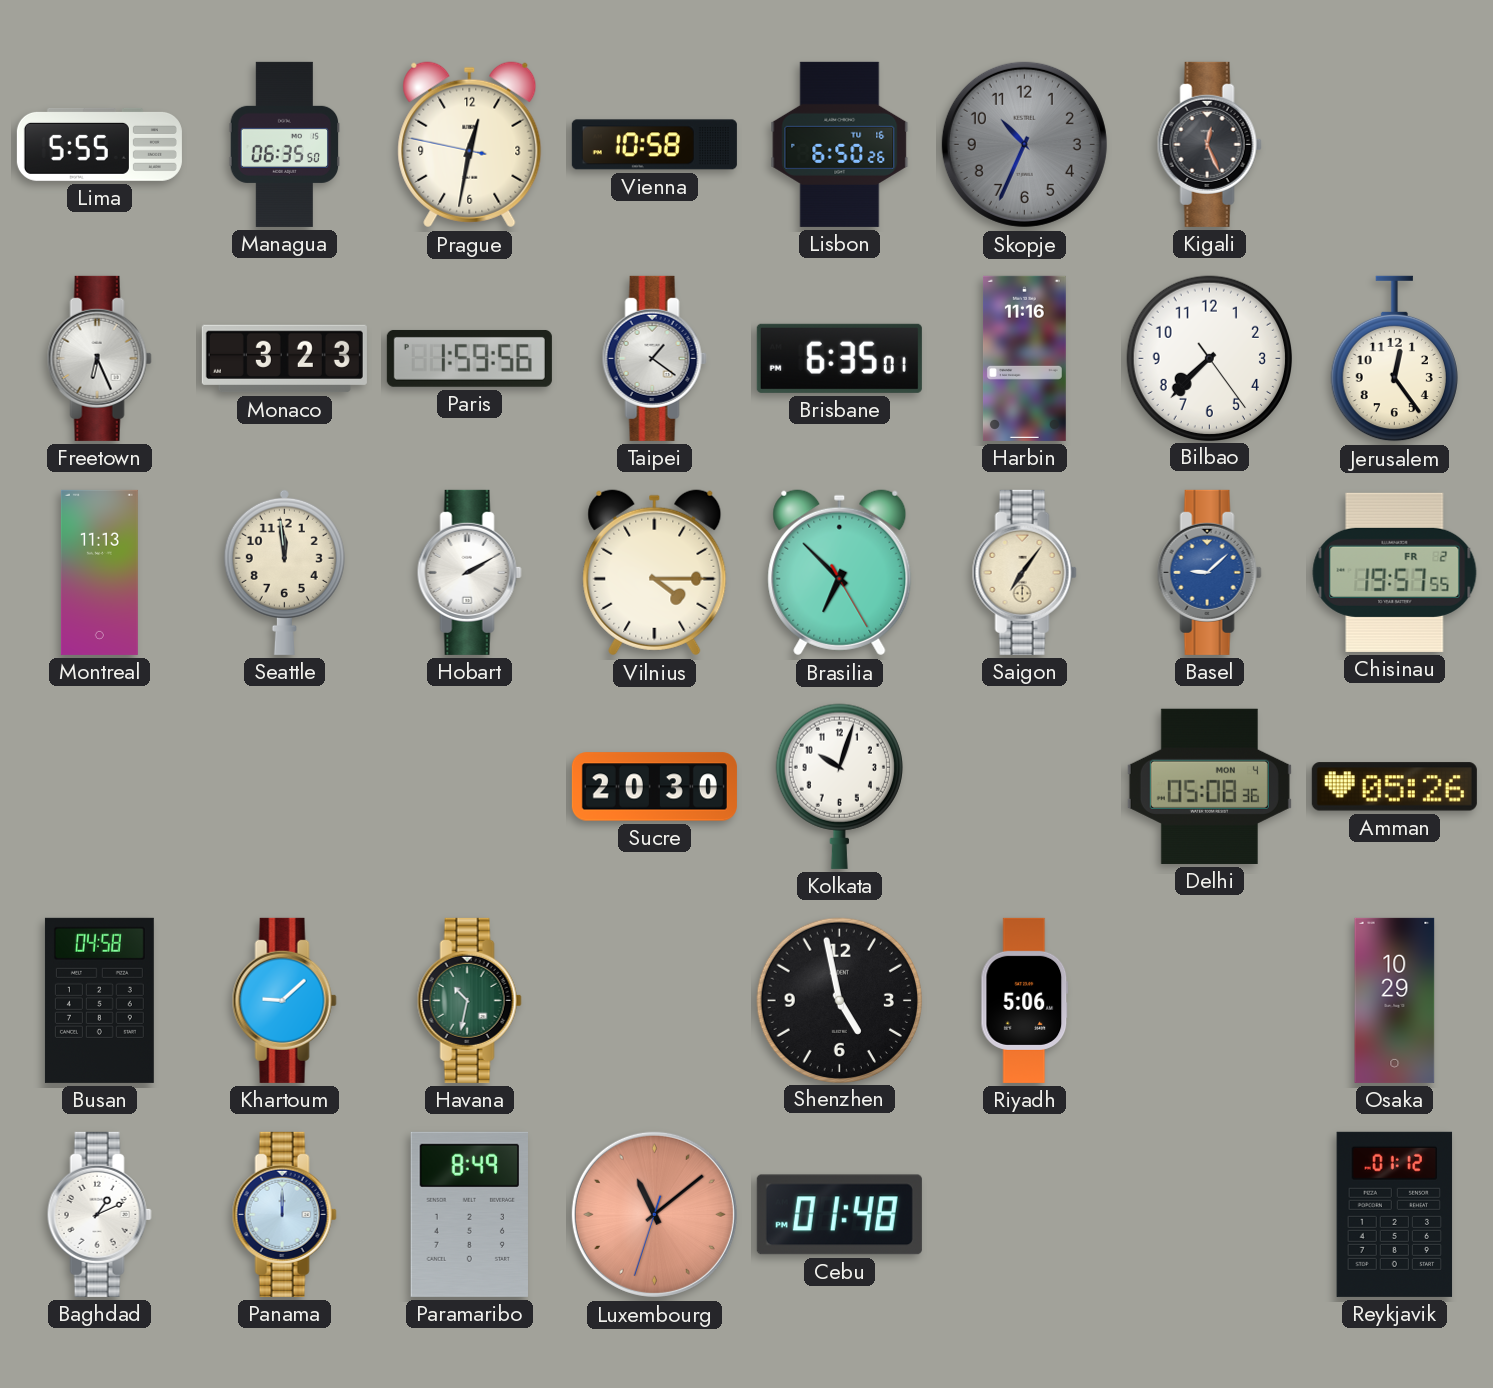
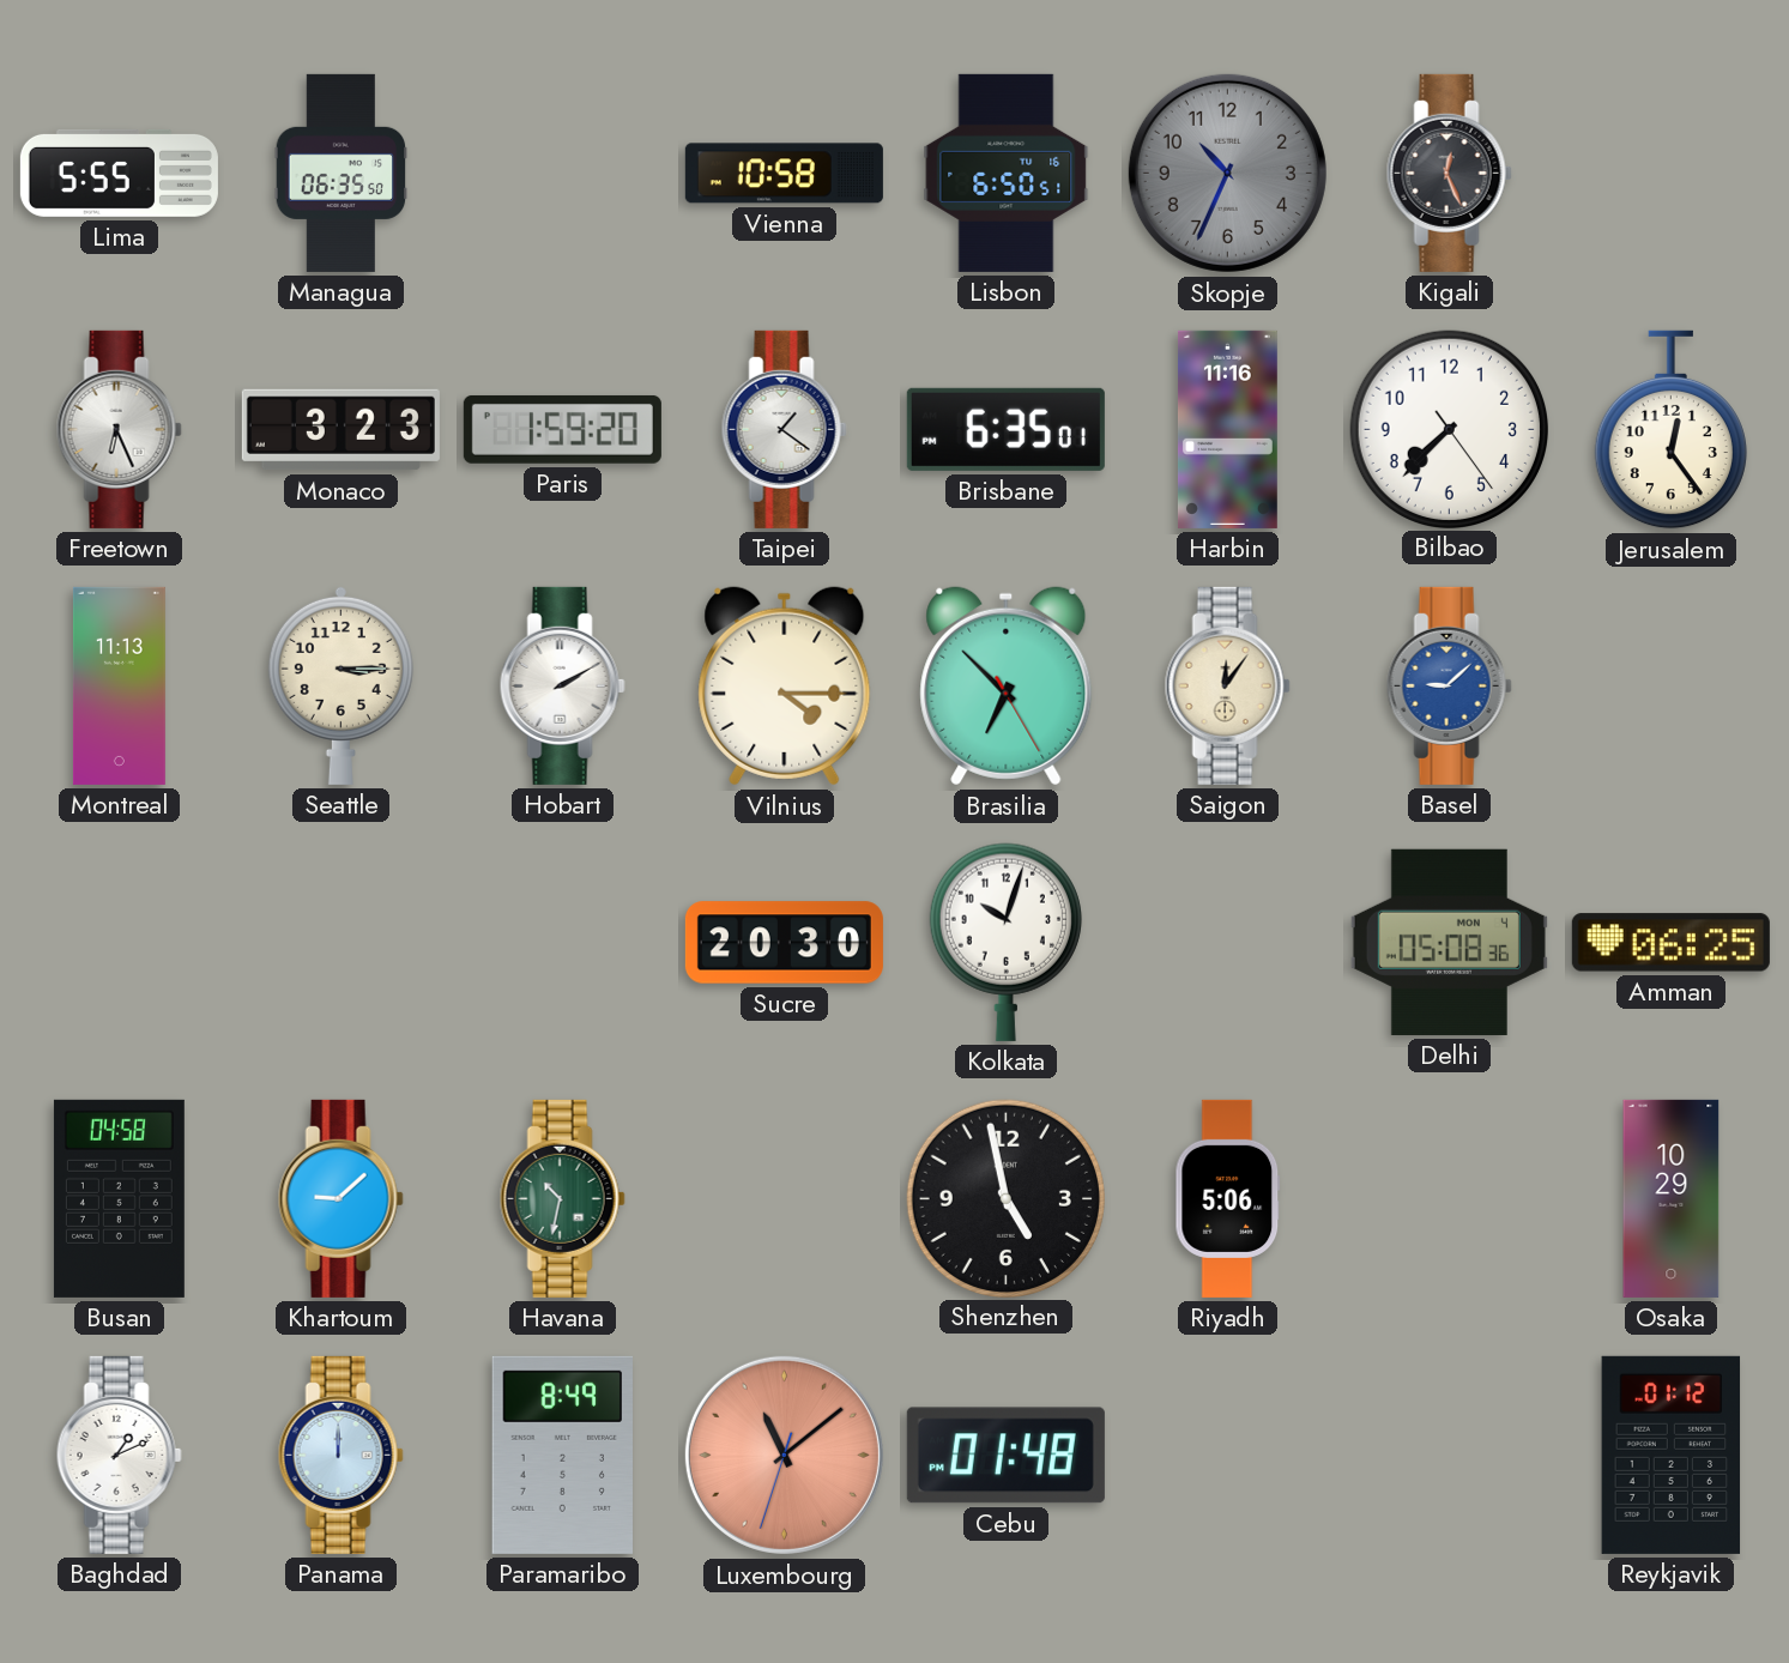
Prague: 12:31 -> none
Lisbon: 6:50:26 -> 6:50:51
Paris: 1:59:56 -> 1:59:20
Seattle: 11:59 -> 3:15
Saigon: 7:06 -> 12:06
Chisinau: 19:57 -> none
Amman: 05:26 -> 06:25
